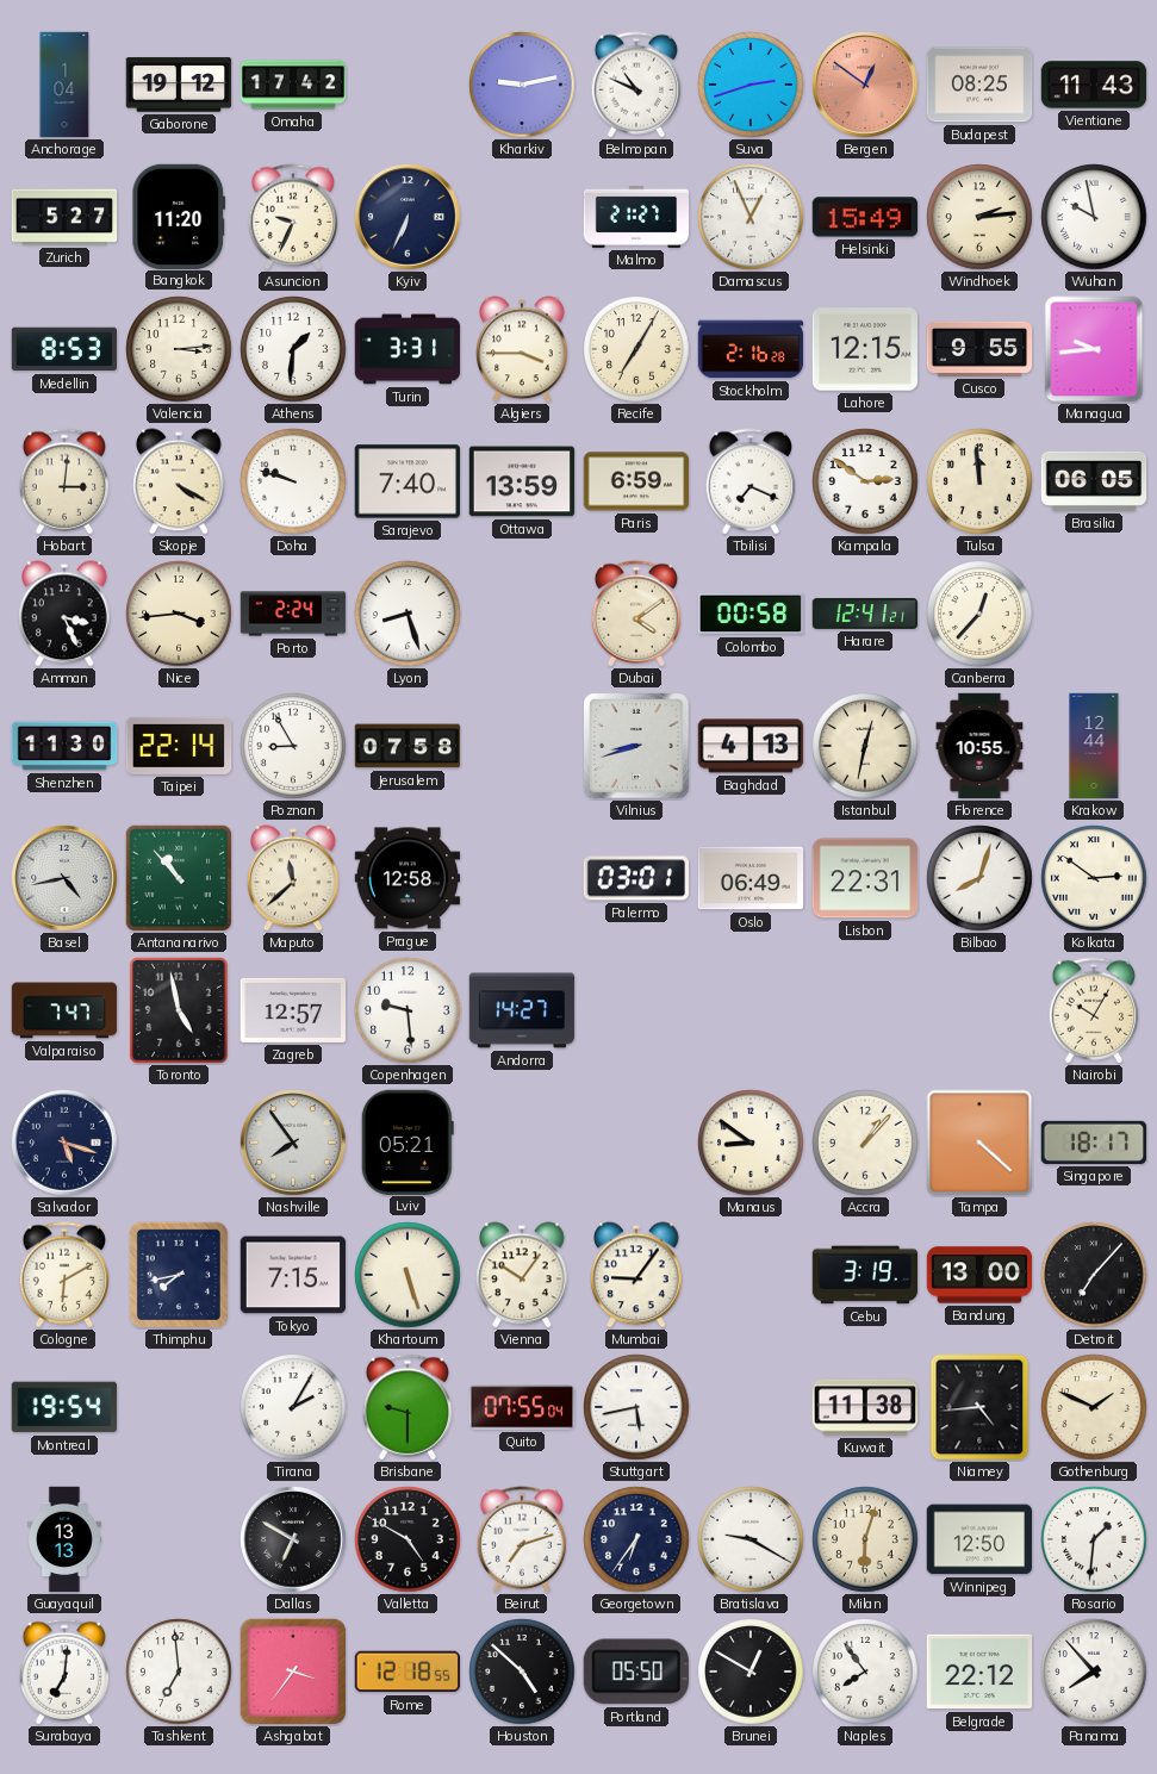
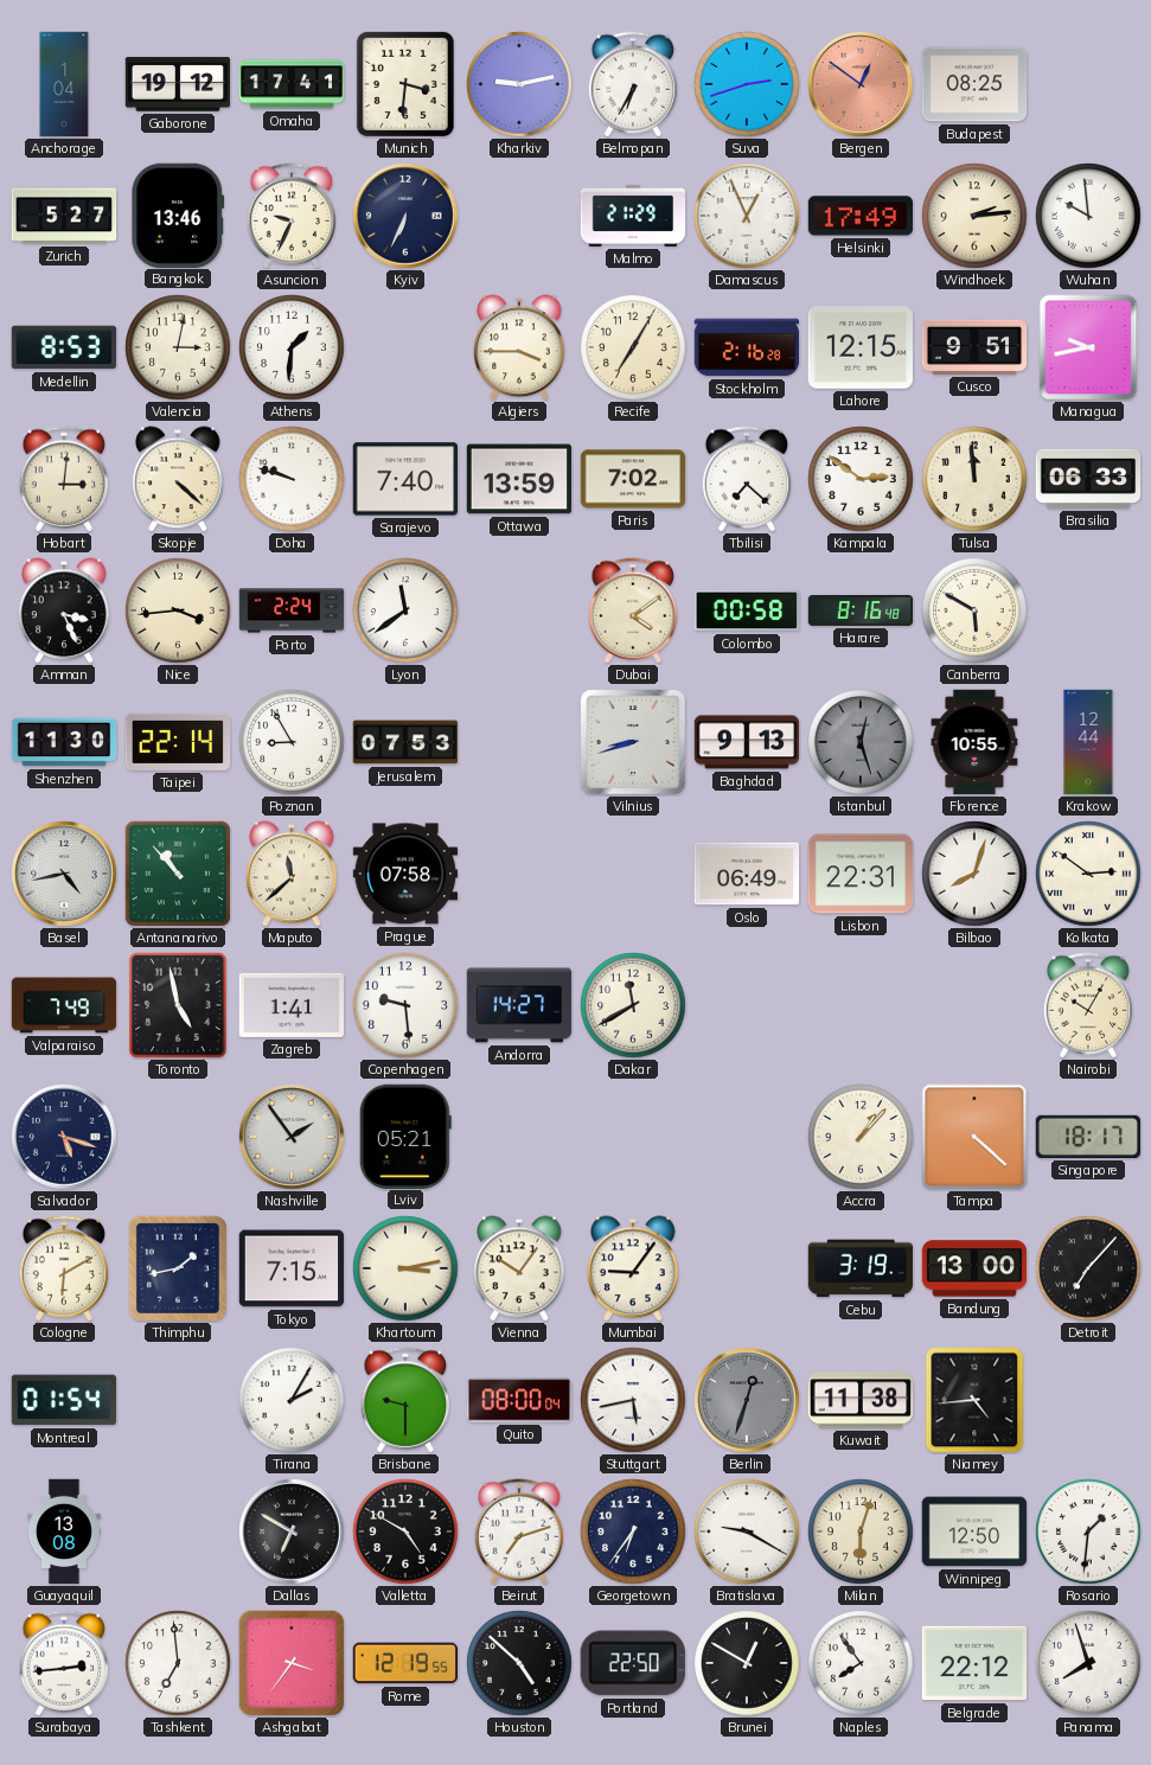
Omaha: 17:42 -> 17:41
Munich: none -> 3:31
Belmopan: 10:49 -> 6:35
Vientiane: 11:43 -> none
Bangkok: 11:20 -> 13:46
Malmo: 21:27 -> 21:29
Helsinki: 15:49 -> 17:49
Wuhan: 9:58 -> 9:59
Valencia: 3:14 -> 3:02
Turin: 3:31 -> none
Cusco: 9:55 -> 9:51
Managua: 9:44 -> 9:43
Skopje: 4:20 -> 4:22
Paris: 6:59 -> 7:02
Tbilisi: 7:19 -> 7:22
Brasilia: 06:05 -> 06:33
Lyon: 8:27 -> 11:39
Harare: 12:41 -> 8:16
Canberra: 12:37 -> 5:50
Jerusalem: 07:58 -> 07:53
Baghdad: 4:13 -> 9:13
Istanbul: 12:32 -> 12:27
Istanbul dial: cream -> grey
Prague: 12:58 -> 07:58
Palermo: 03:01 -> none
Valparaiso: 7:47 -> 7:49
Zagreb: 12:57 -> 1:41
Dakar: none -> 11:40
Nashville: 7:54 -> 1:54
Manaus: 8:51 -> none
Thimphu: 7:43 -> 1:43
Khartoum: 5:27 -> 3:13
Montreal: 19:54 -> 01:54
Quito: 07:55 -> 08:00
Berlin: none -> 12:33
Gothenburg: 1:49 -> none
Guayaquil: 13:13 -> 13:08
Surabaya: 7:01 -> 2:44
Rome: 12:18 -> 12:19
Portland: 05:50 -> 22:50
Panama: 7:53 -> 7:57
